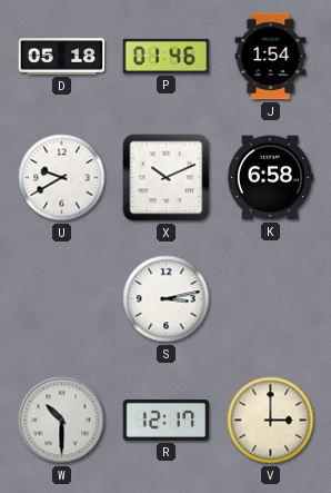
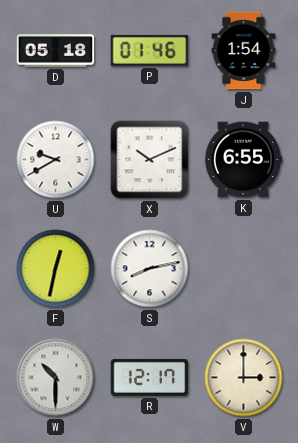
K: 6:58 -> 6:55
F: none -> 12:32
S: 3:13 -> 8:13
